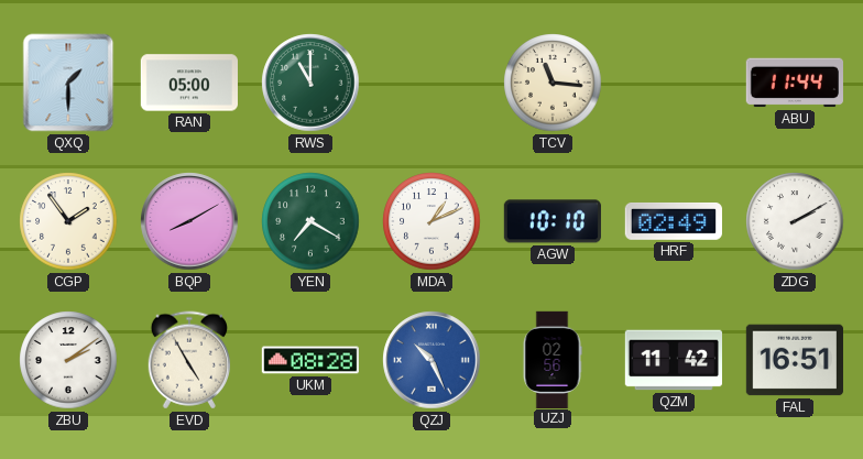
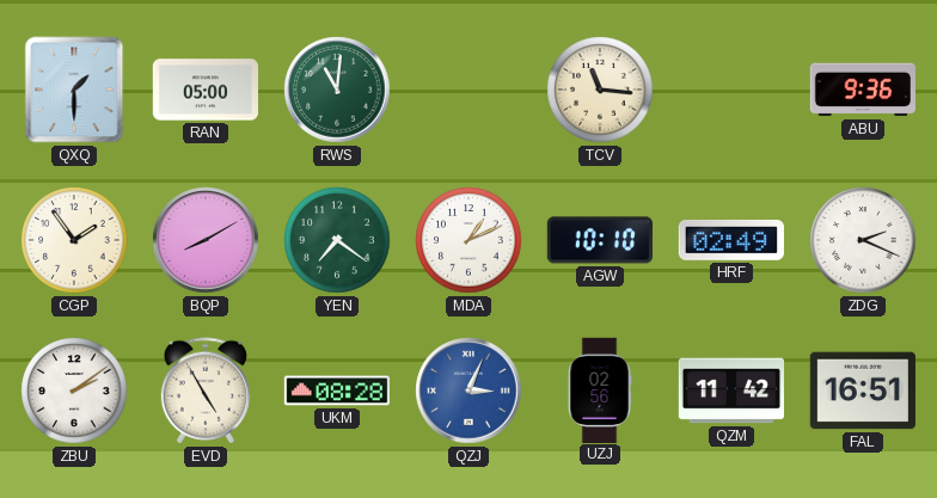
RWS: 11:00 -> 11:01
ABU: 11:44 -> 9:36
YEN: 7:20 -> 7:21
ZDG: 2:10 -> 2:19
QZJ: 10:26 -> 3:04
